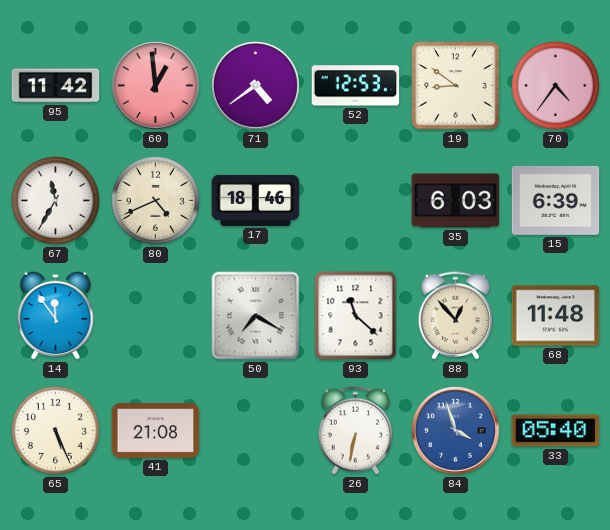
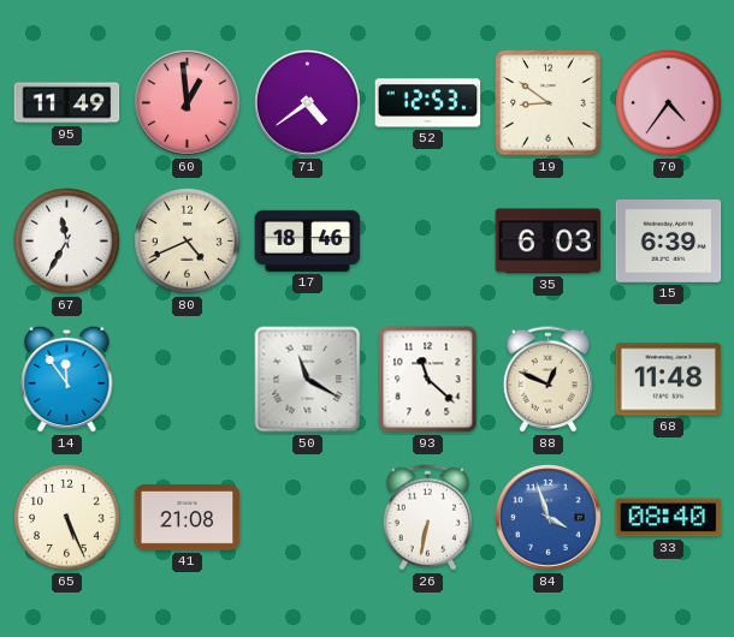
95: 11:42 -> 11:49
50: 7:20 -> 11:20
88: 12:53 -> 12:49
33: 05:40 -> 08:40
